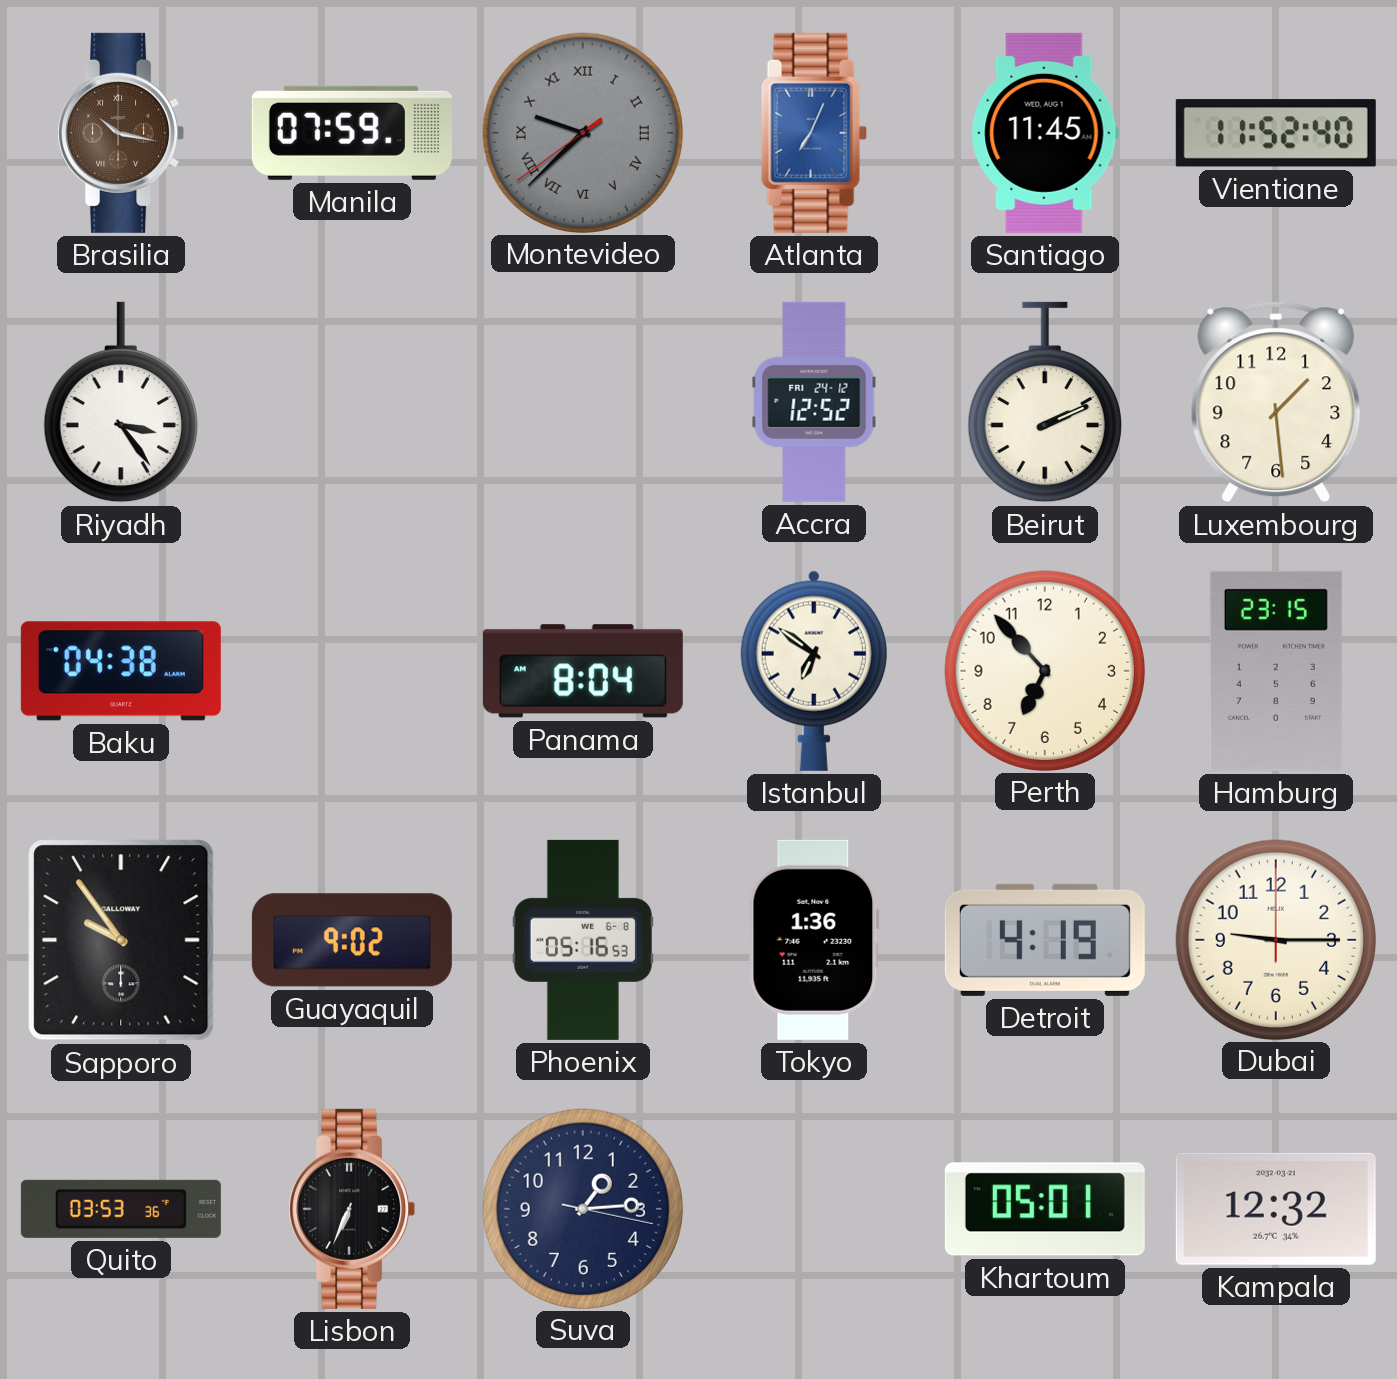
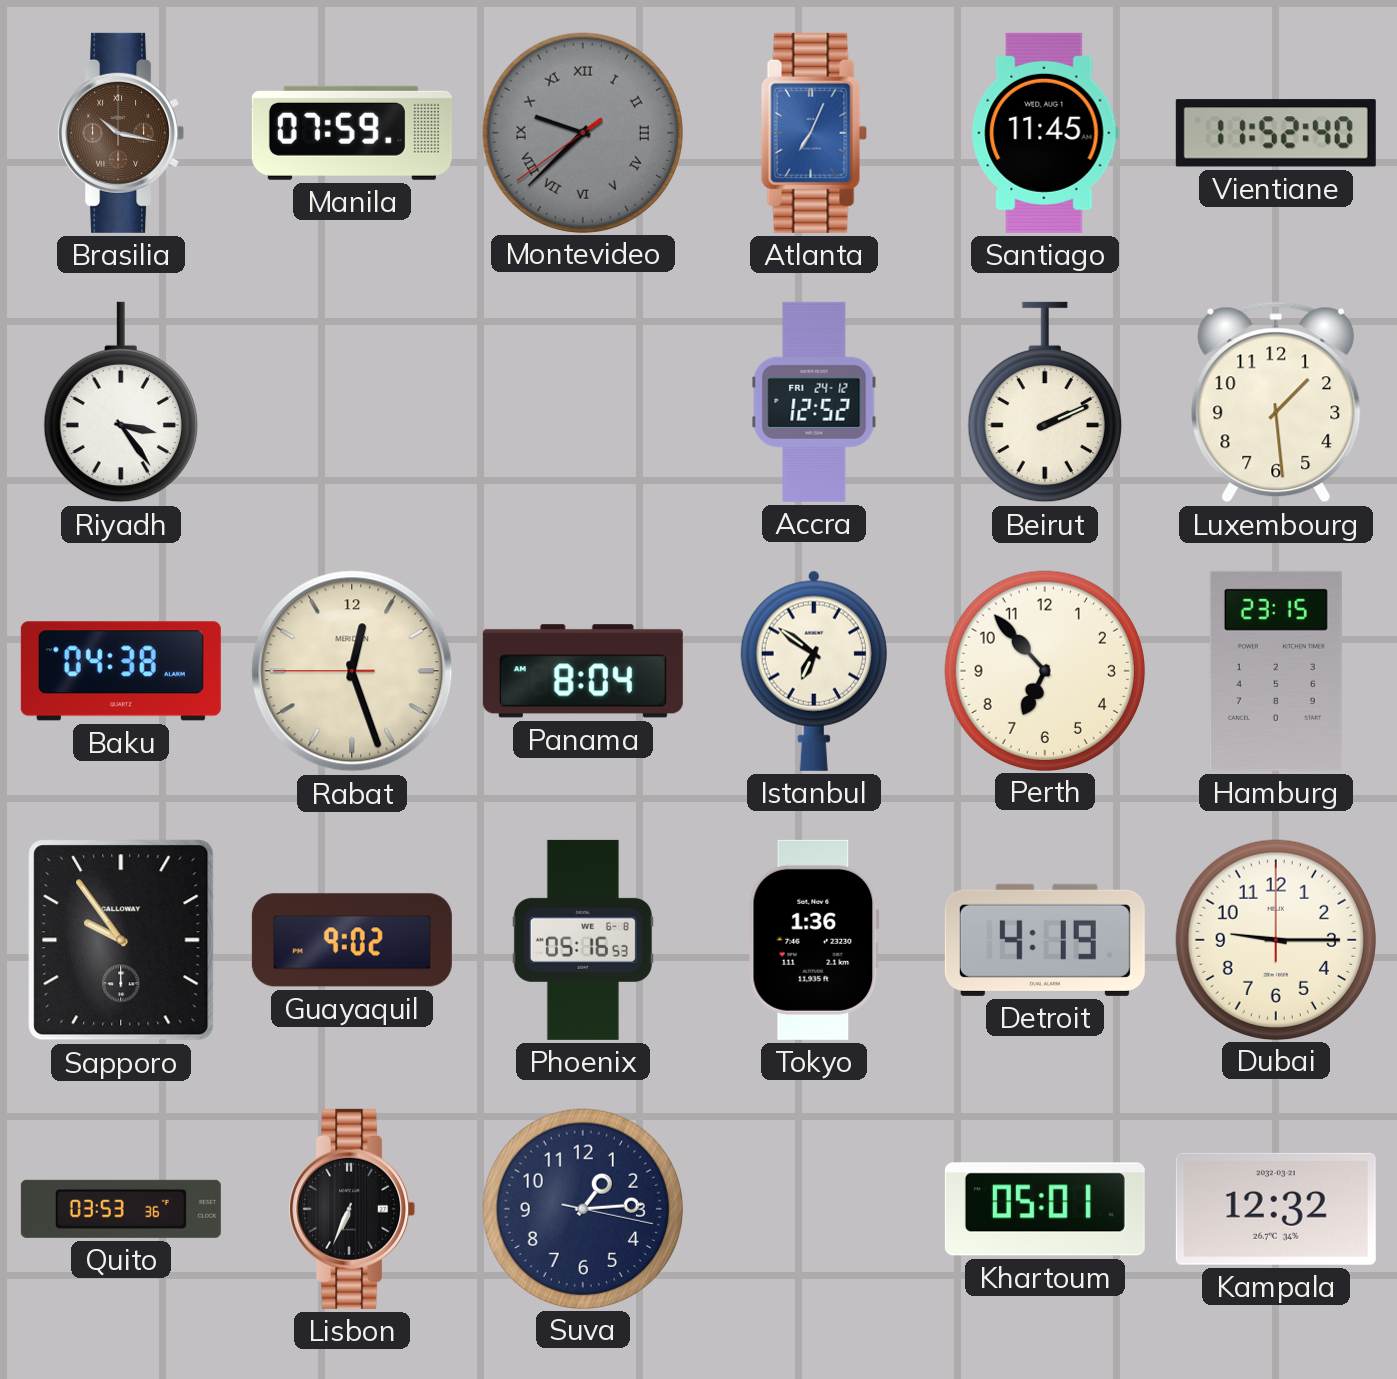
Rabat: none -> 12:26
